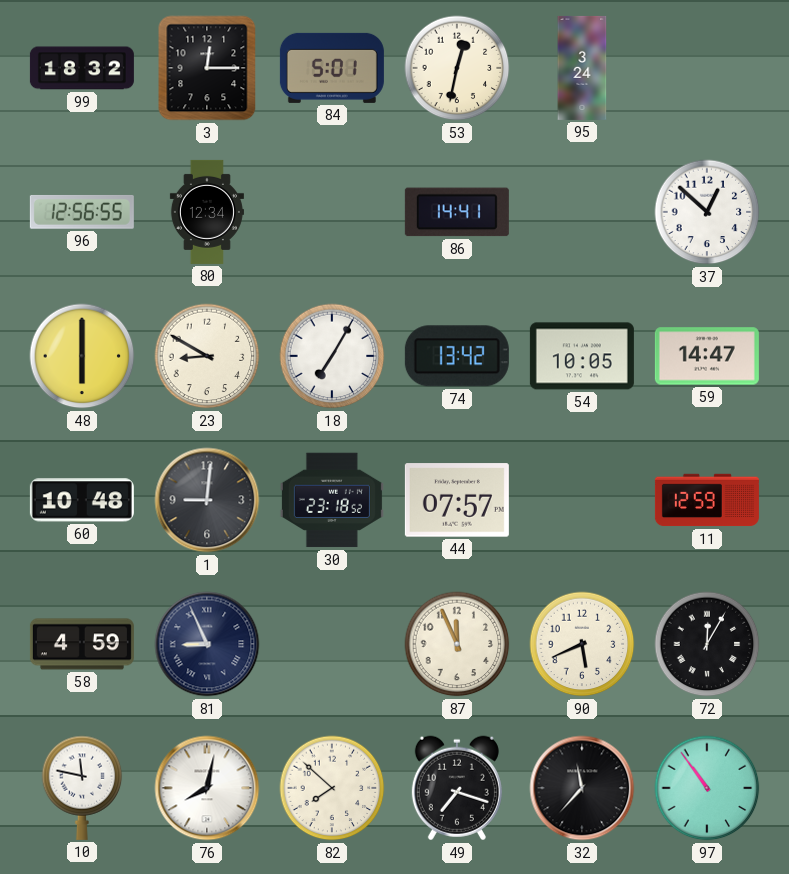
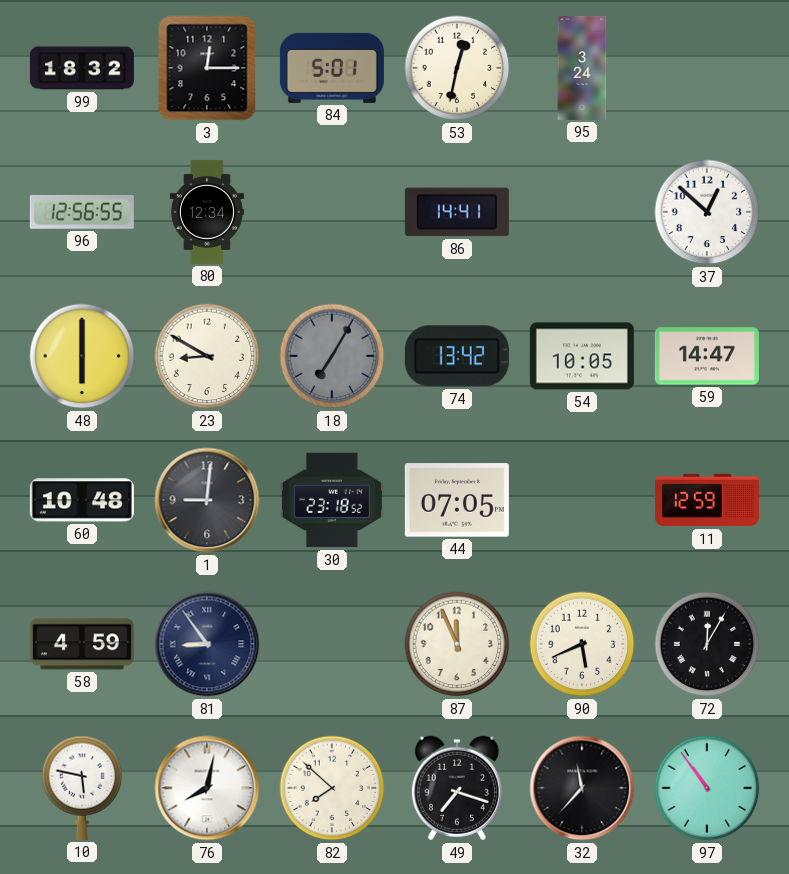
18 dial: white -> grey
44: 07:57 -> 07:05
81: 8:56 -> 8:54
10: 11:47 -> 5:47
